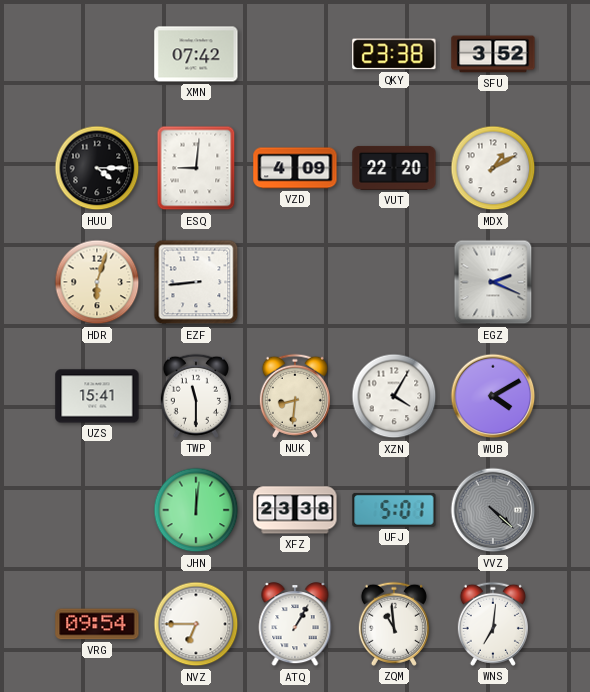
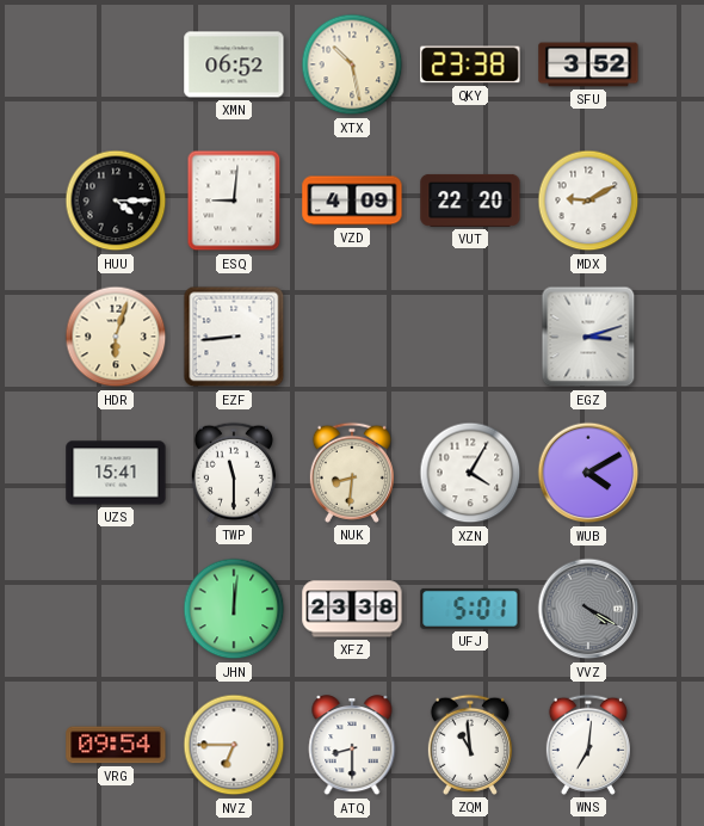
XMN: 07:42 -> 06:52
XTX: none -> 10:28
MDX: 1:10 -> 9:10
EGZ: 2:19 -> 3:12
VVZ: 4:22 -> 4:20
ATQ: 1:05 -> 8:30
